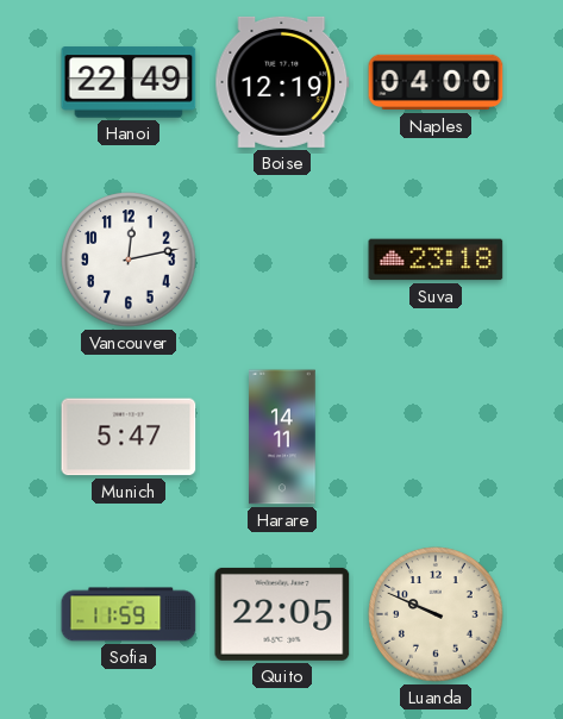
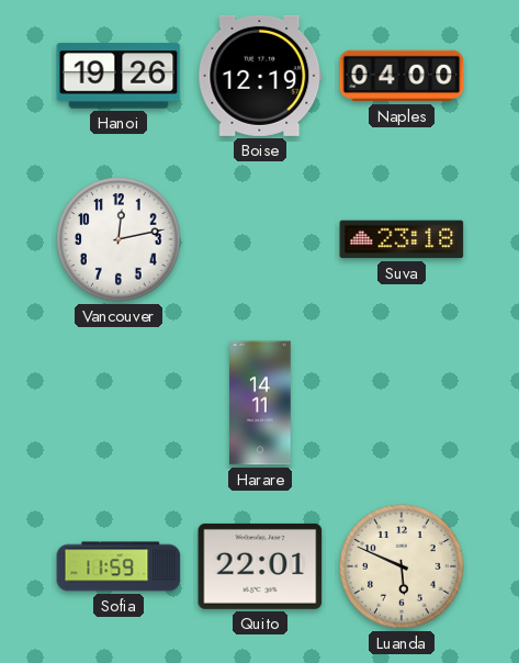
Hanoi: 22:49 -> 19:26
Munich: 5:47 -> none
Quito: 22:05 -> 22:01
Luanda: 9:49 -> 5:49
